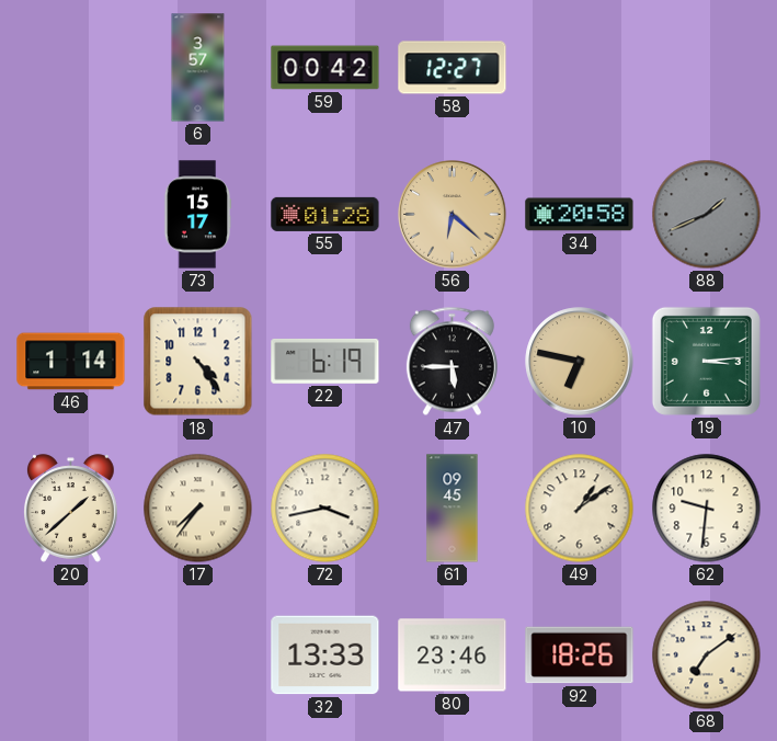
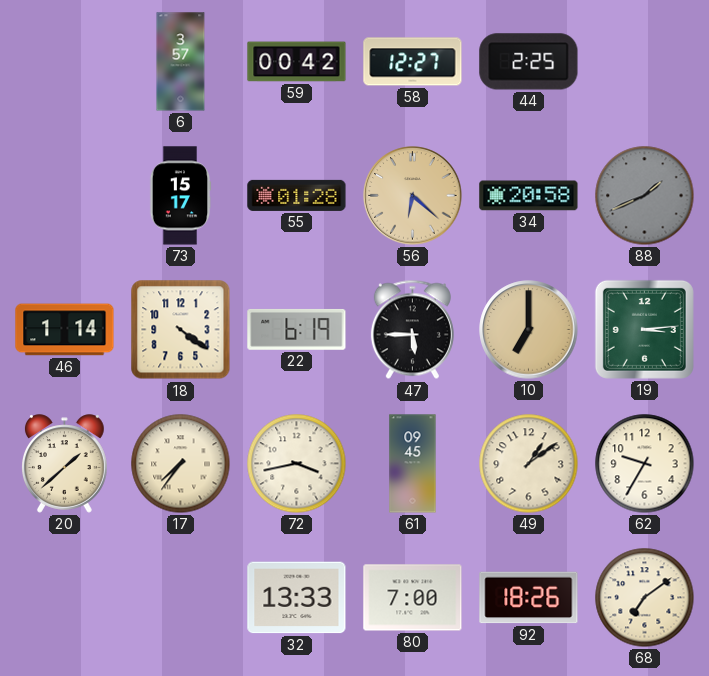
44: none -> 2:25
18: 4:24 -> 4:21
10: 6:47 -> 7:00
62: 9:31 -> 9:35
80: 23:46 -> 7:00
